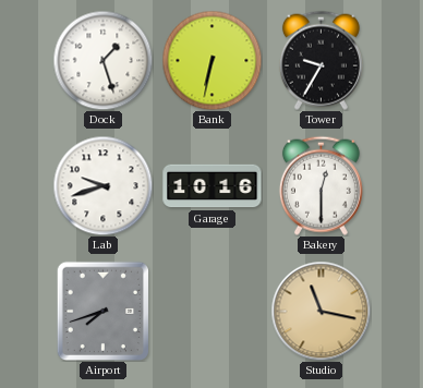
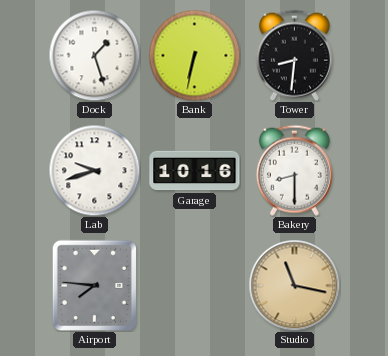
Tower: 9:35 -> 8:31
Bakery: 12:30 -> 8:30
Airport: 7:42 -> 7:46
